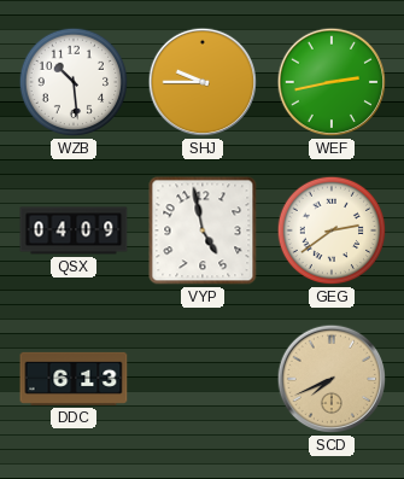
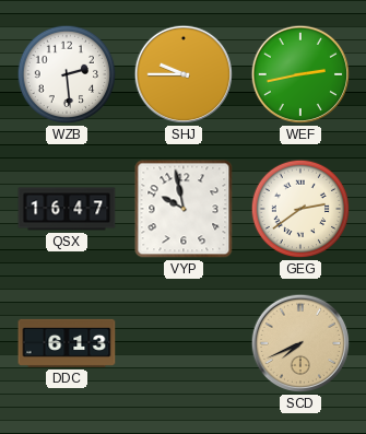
WZB: 10:29 -> 2:29
QSX: 04:09 -> 16:47
VYP: 4:58 -> 9:58
